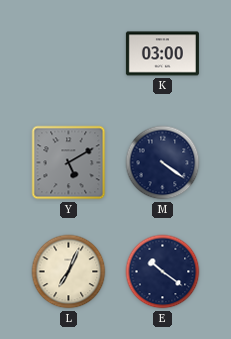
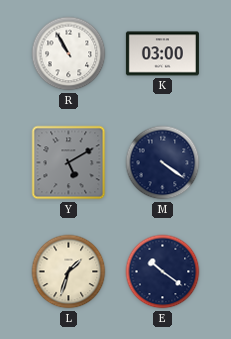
R: none -> 10:55
L: 7:04 -> 1:33
